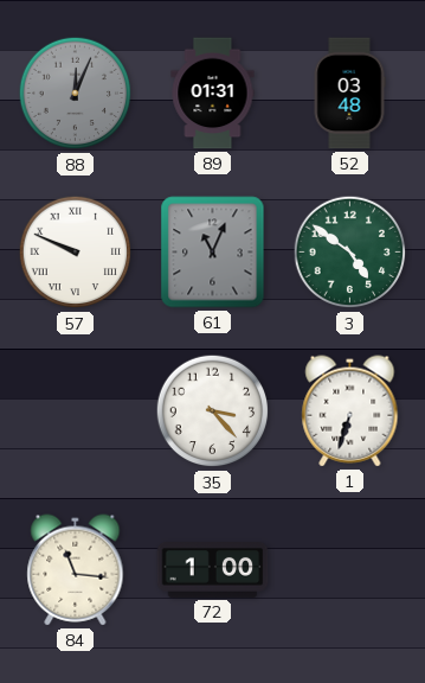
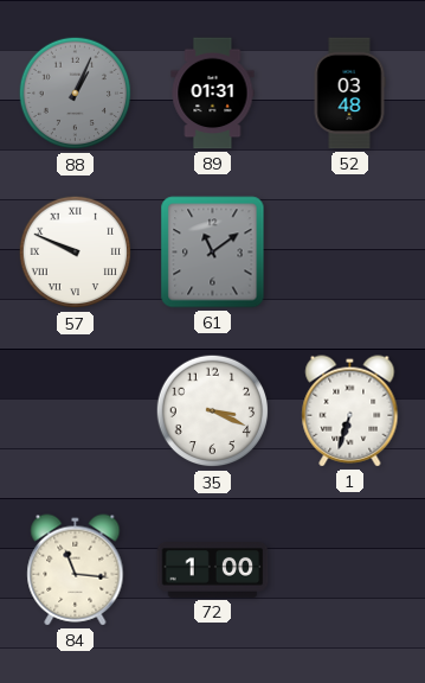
88: 12:04 -> 1:04
61: 11:04 -> 11:09
3: 4:51 -> none
35: 3:23 -> 3:19
